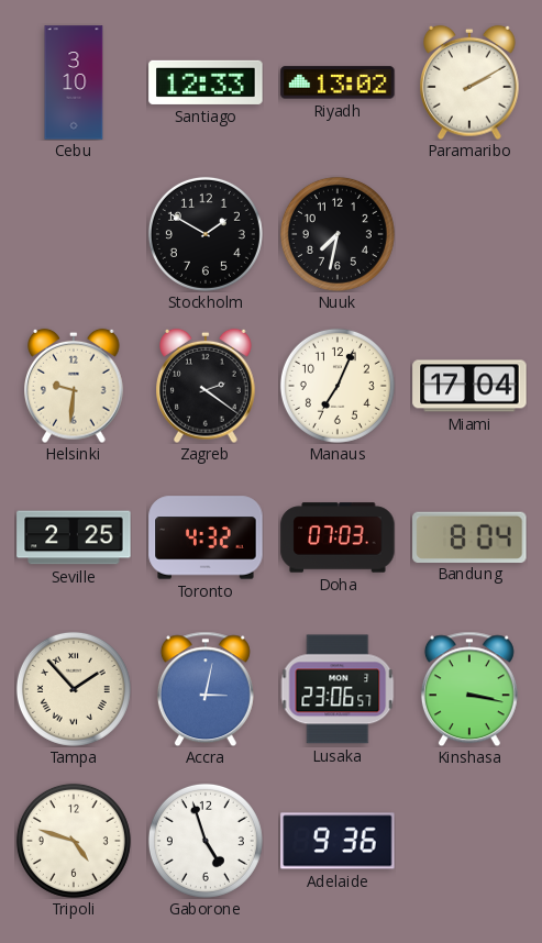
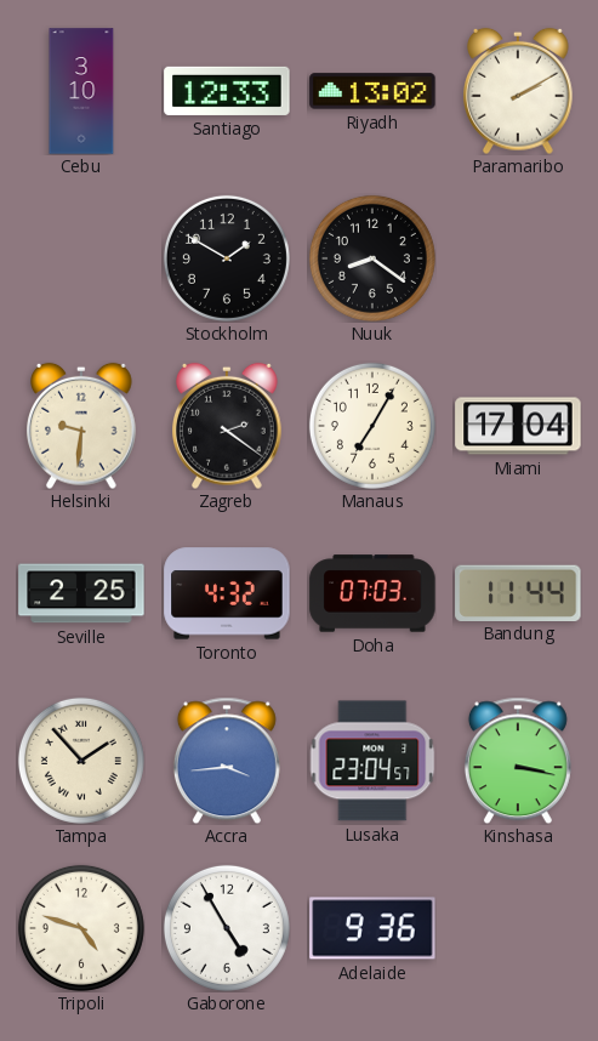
Nuuk: 7:32 -> 8:21
Manaus: 7:04 -> 7:05
Bandung: 8:04 -> 11:44
Accra: 3:02 -> 3:44
Lusaka: 23:06 -> 23:04
Gaborone: 4:57 -> 4:55
